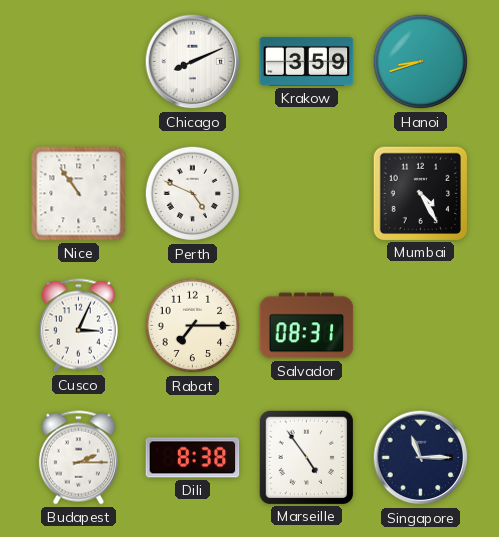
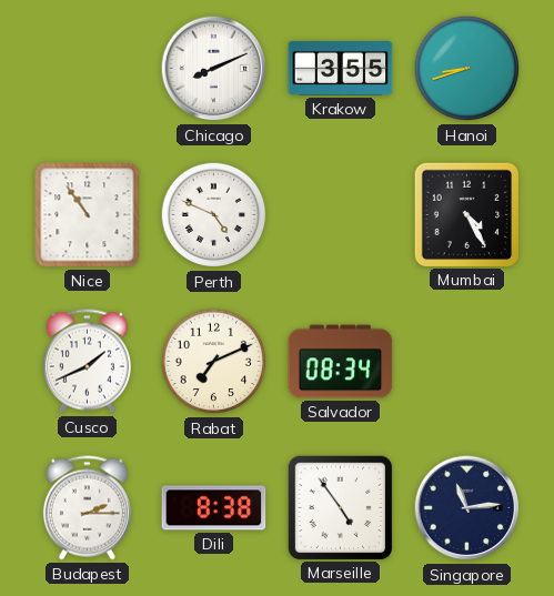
Krakow: 3:59 -> 3:55
Cusco: 3:04 -> 1:41
Rabat: 7:15 -> 7:11
Salvador: 08:31 -> 08:34
Singapore: 11:15 -> 11:14
